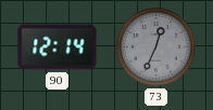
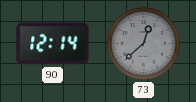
73: 12:34 -> 12:38
